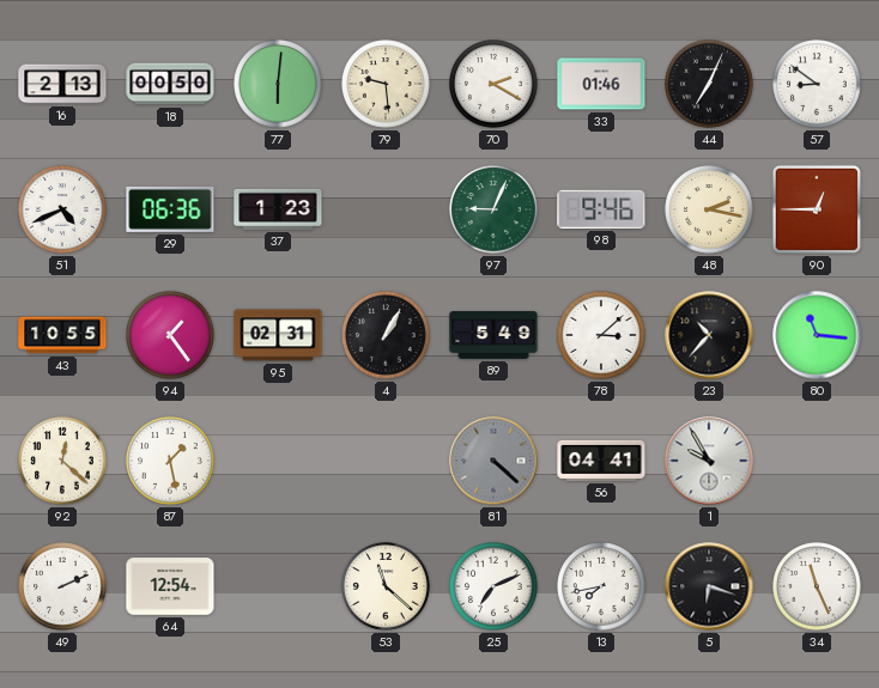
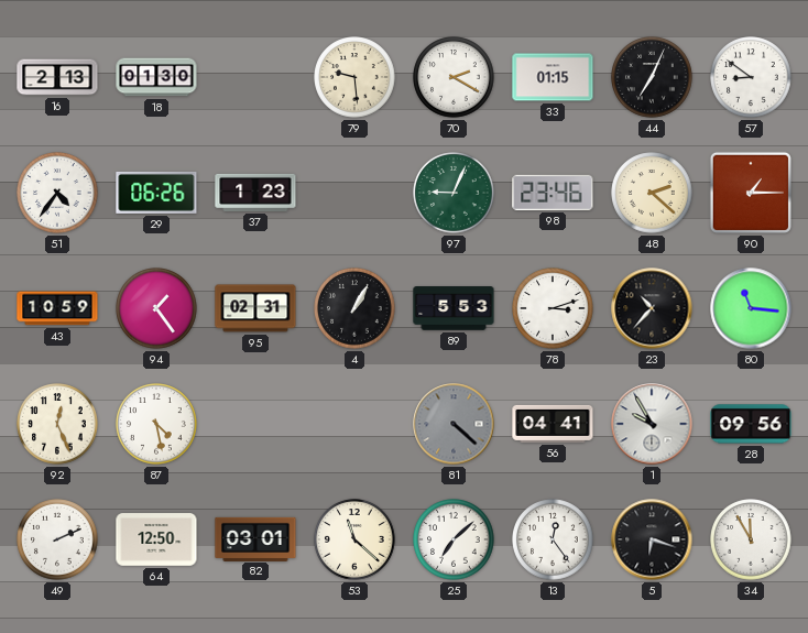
18: 00:50 -> 01:30
77: 6:01 -> none
33: 01:46 -> 01:15
51: 4:41 -> 4:36
29: 06:36 -> 06:26
98: 9:46 -> 23:46
48: 2:17 -> 2:22
90: 12:45 -> 1:15
43: 10:55 -> 10:59
89: 5:49 -> 5:53
78: 3:08 -> 3:12
92: 12:22 -> 12:26
87: 1:28 -> 4:28
28: none -> 09:56
64: 12:54 -> 12:50
82: none -> 03:01
25: 7:11 -> 7:08
13: 7:43 -> 12:24
34: 11:26 -> 11:55
